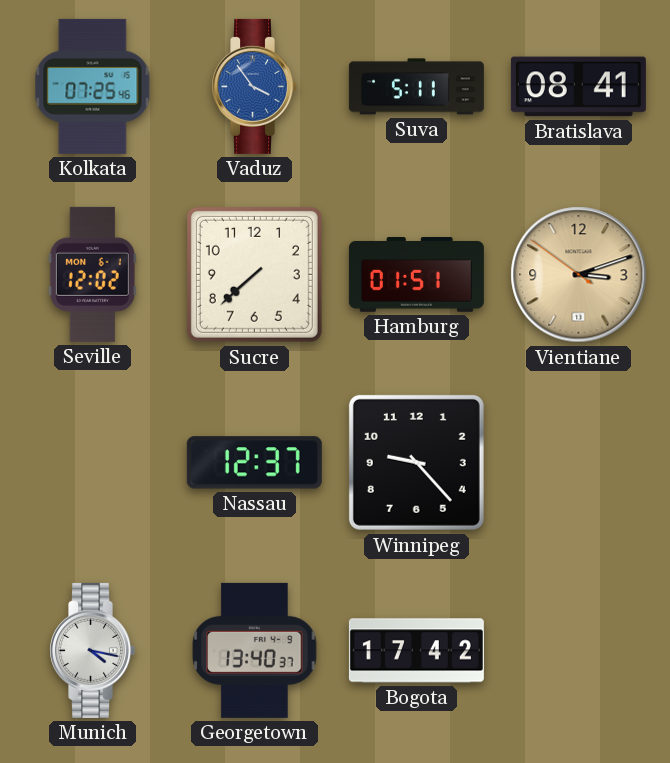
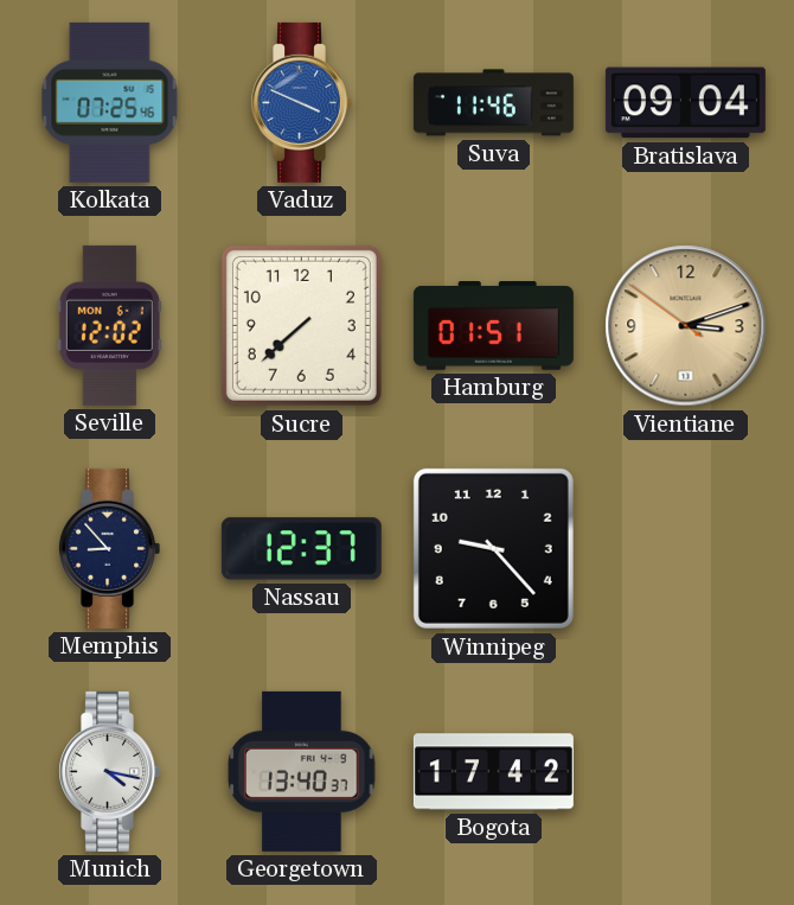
Vaduz: 3:54 -> 3:49
Suva: 5:11 -> 11:46
Bratislava: 08:41 -> 09:04
Memphis: none -> 8:53
